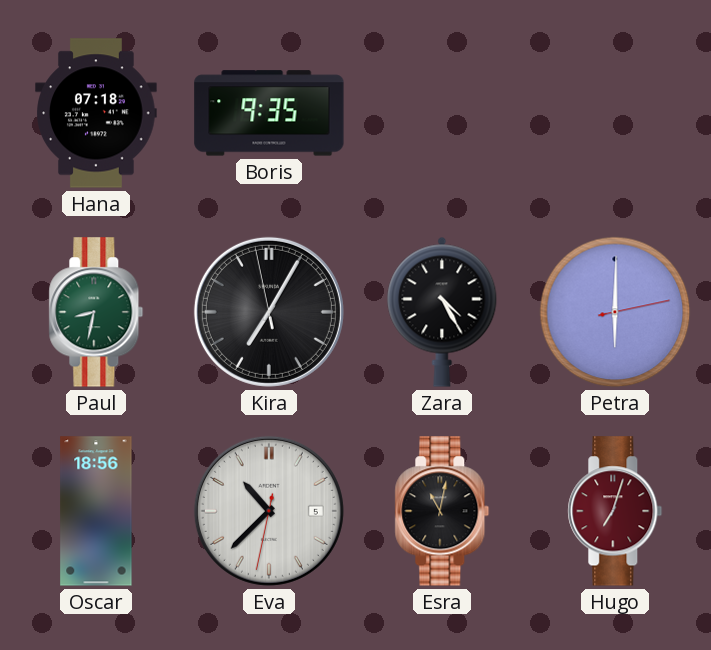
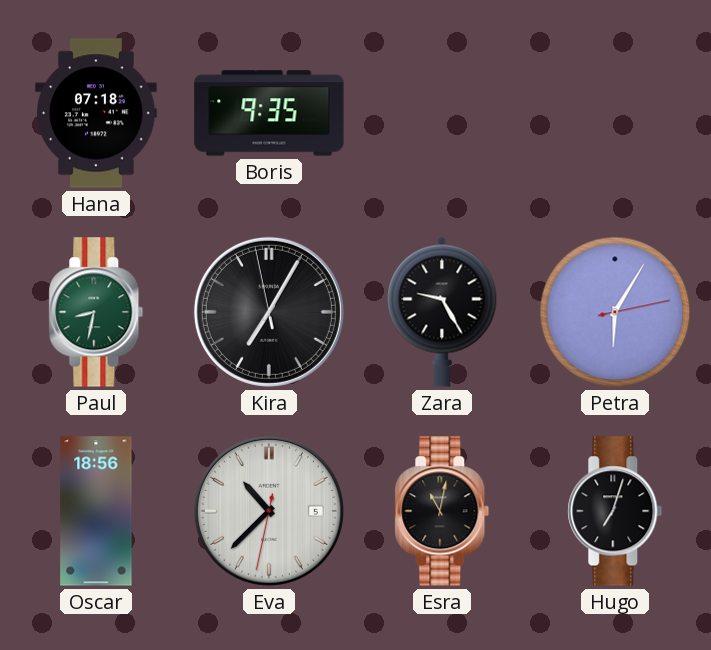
Zara: 4:25 -> 9:25
Petra: 6:00 -> 6:05
Hugo dial: burgundy -> black
